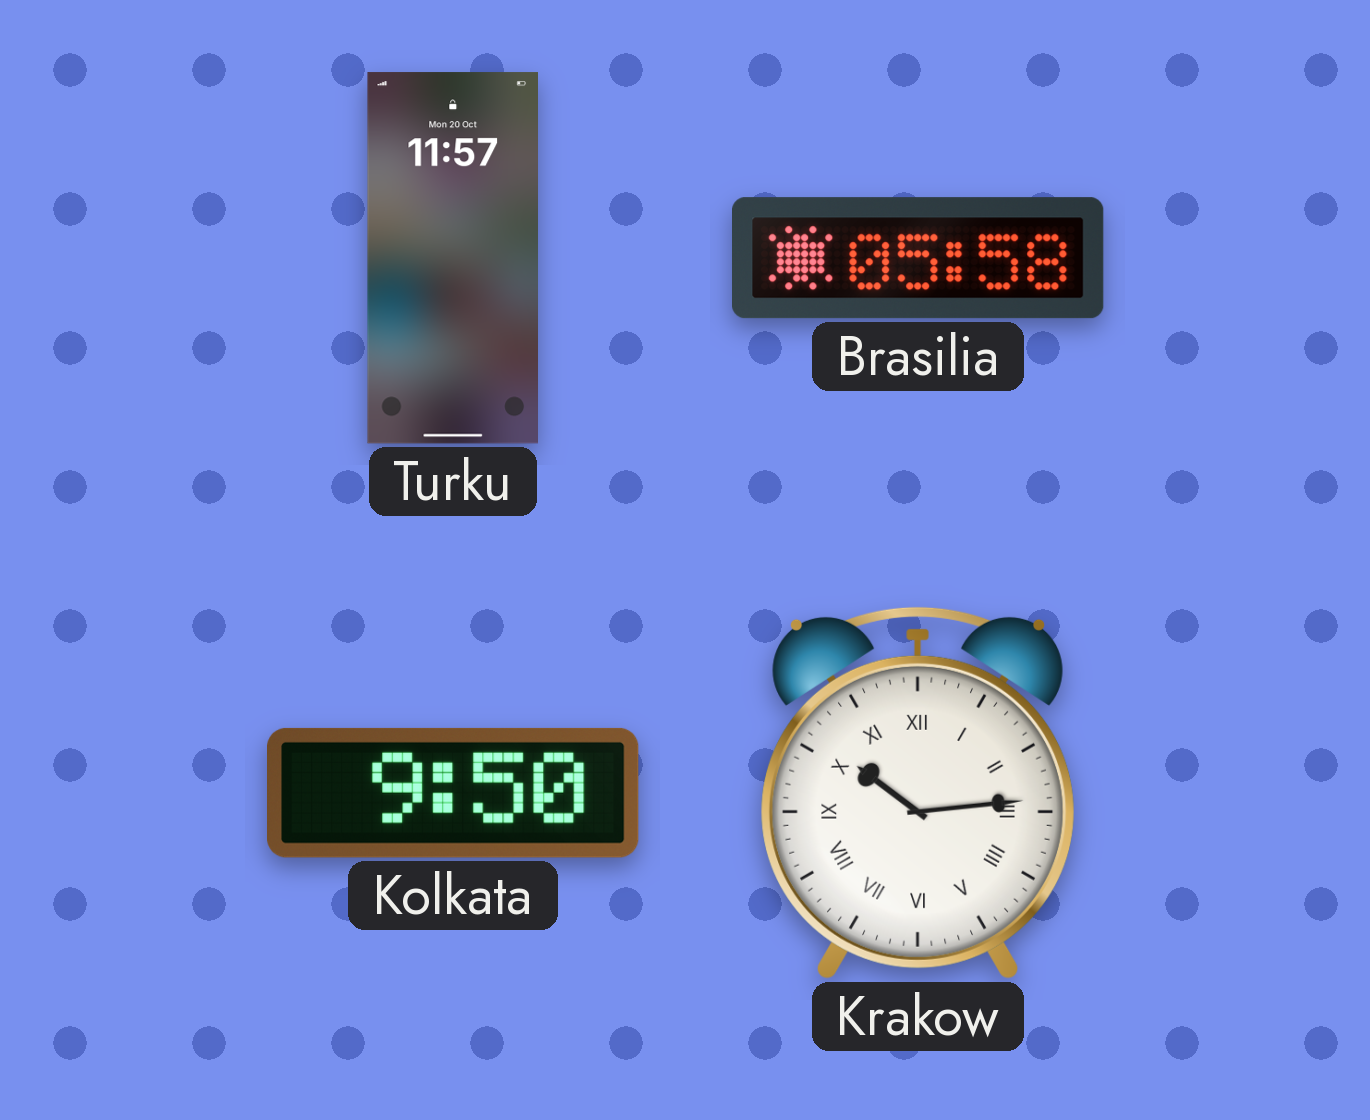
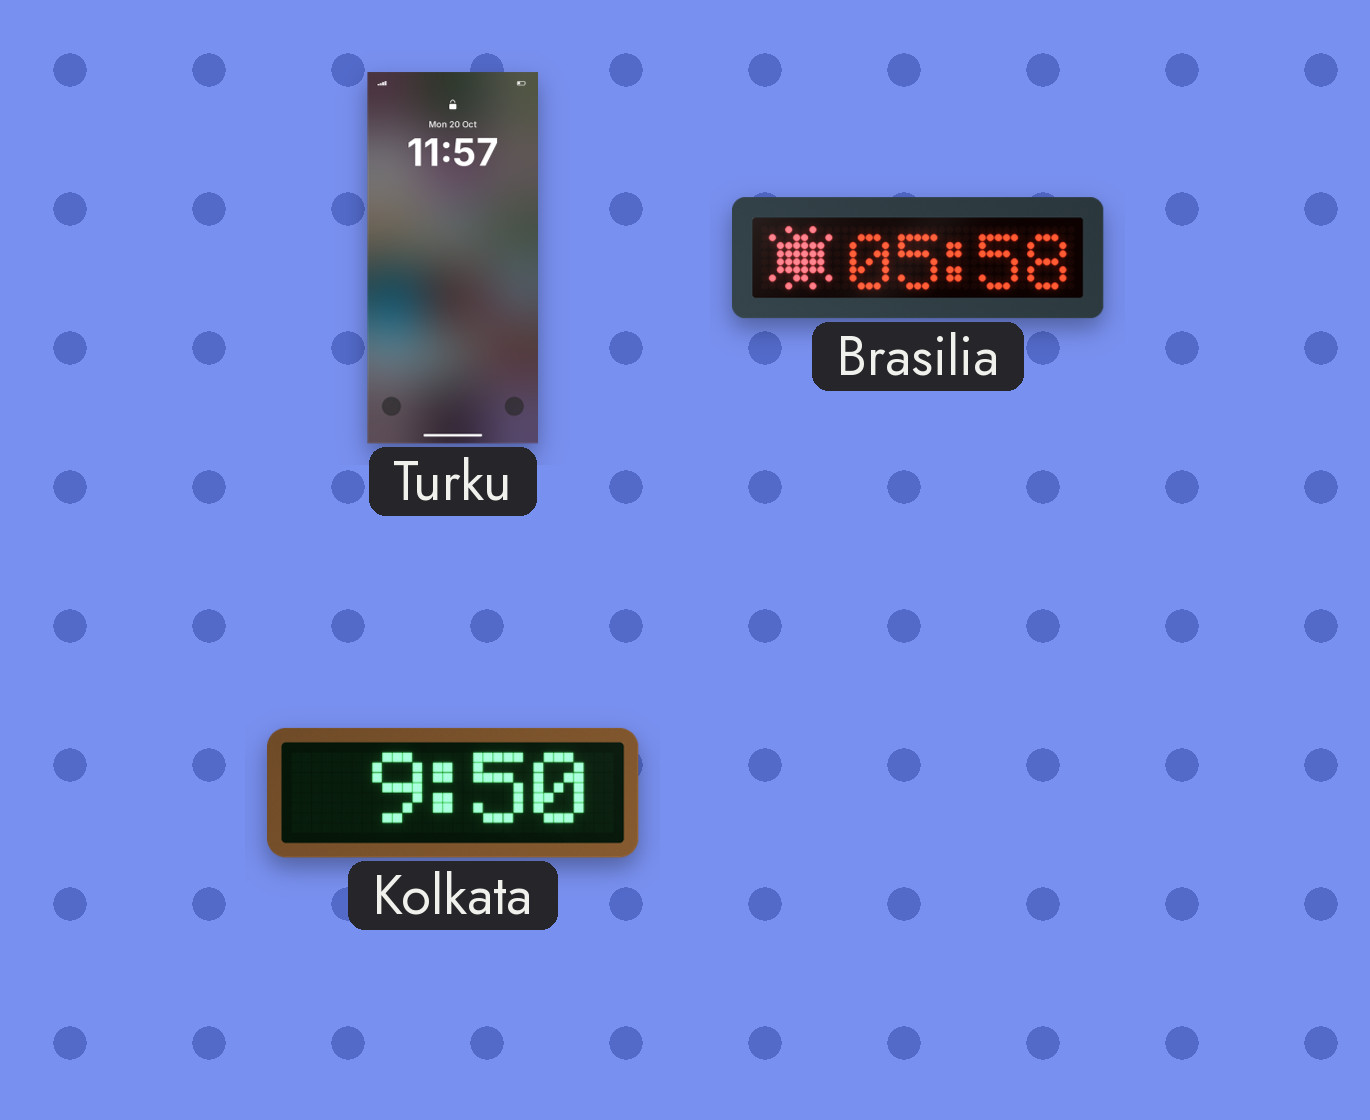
Krakow: 10:14 -> none
